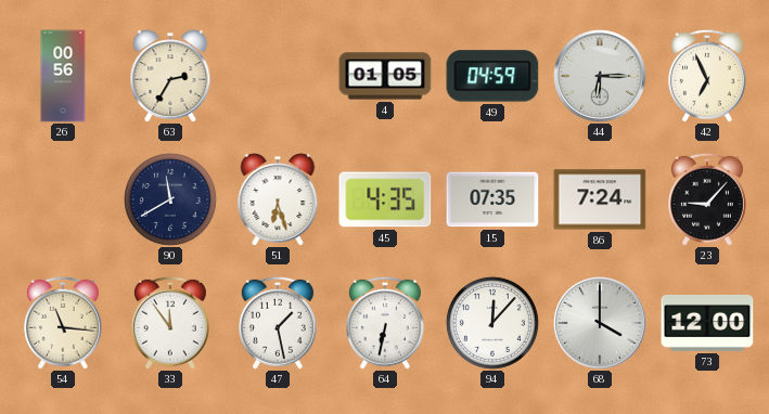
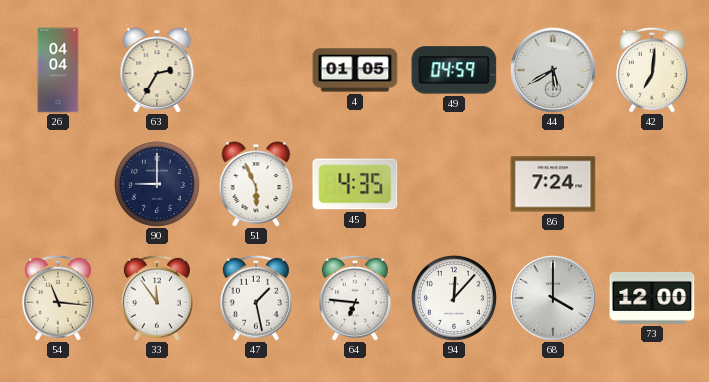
26: 00:56 -> 04:04
44: 6:15 -> 5:40
42: 6:56 -> 7:01
90: 11:40 -> 9:00
51: 6:27 -> 5:56
15: 07:35 -> none
23: 9:07 -> none
64: 6:32 -> 6:46
